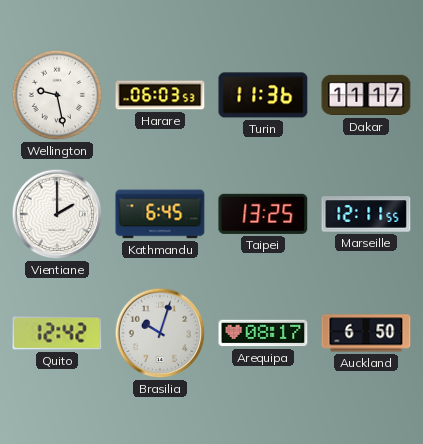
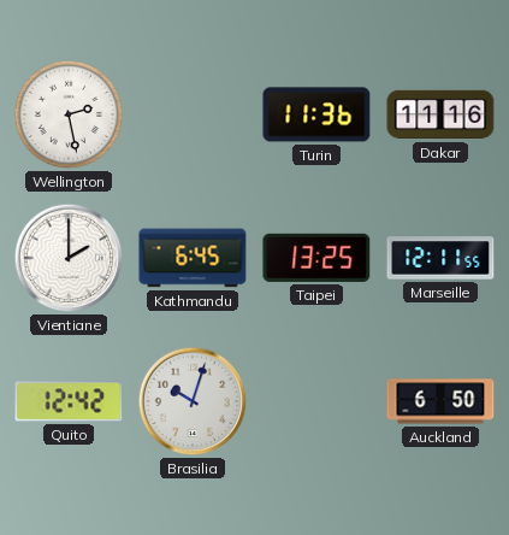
Wellington: 9:28 -> 2:28
Harare: 06:03 -> none
Dakar: 11:17 -> 11:16
Arequipa: 08:17 -> none
